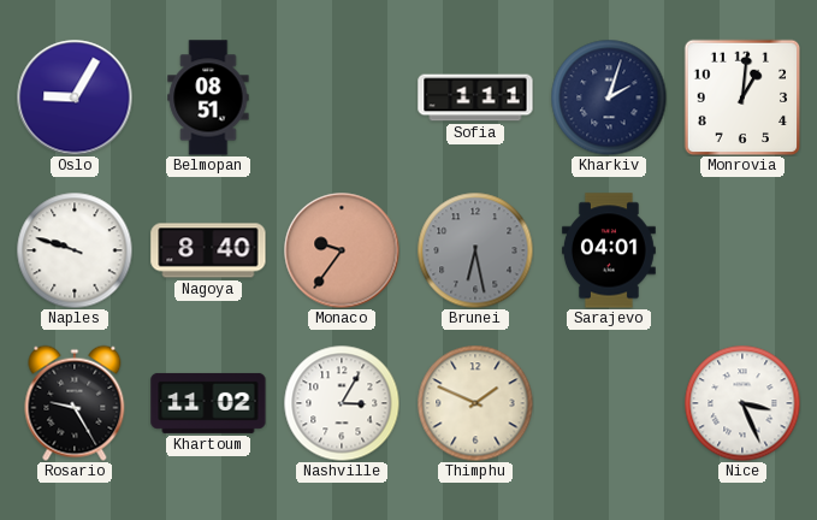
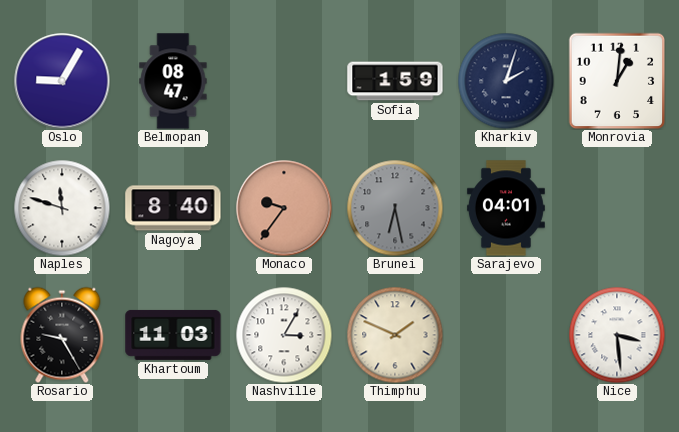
Belmopan: 08:51 -> 08:47
Sofia: 1:11 -> 1:59
Naples: 9:48 -> 11:48
Khartoum: 11:02 -> 11:03
Nice: 3:26 -> 3:29
